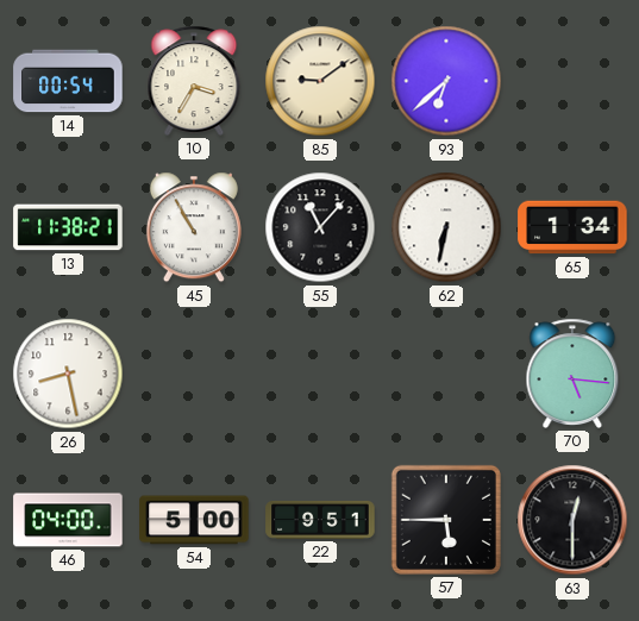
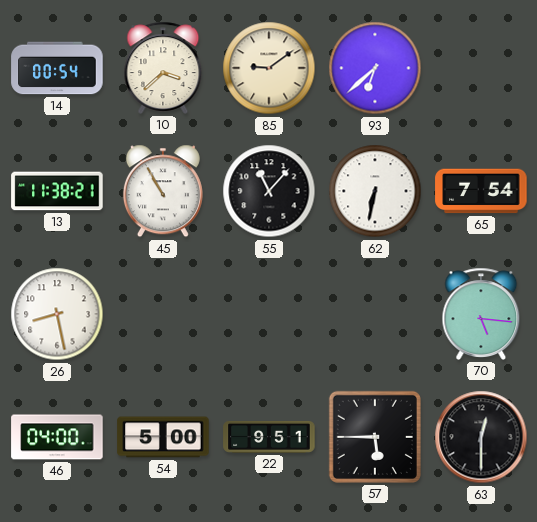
10: 3:35 -> 3:38
65: 1:34 -> 7:54
